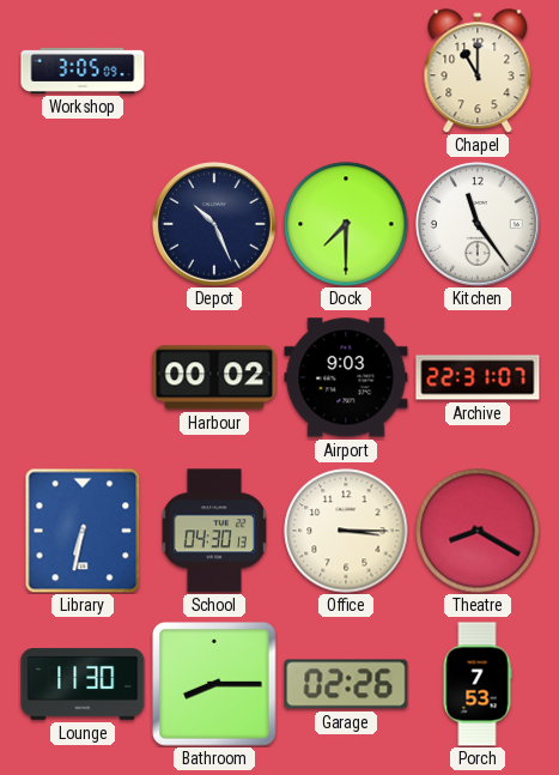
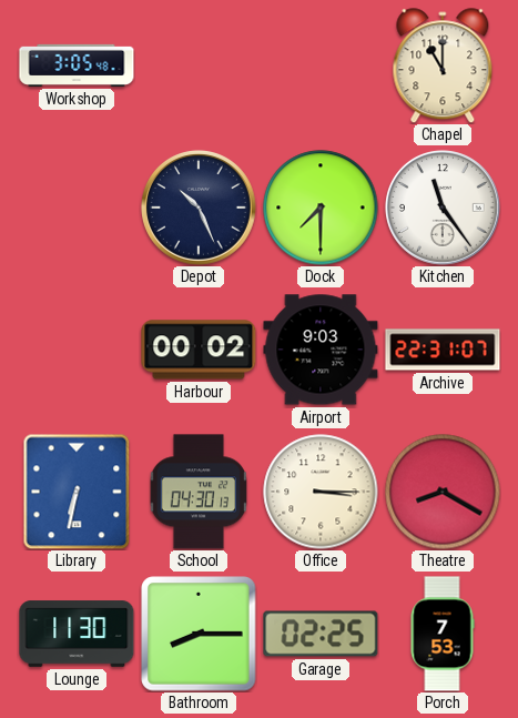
Workshop: 3:05:09 -> 3:05:48
Garage: 02:26 -> 02:25
